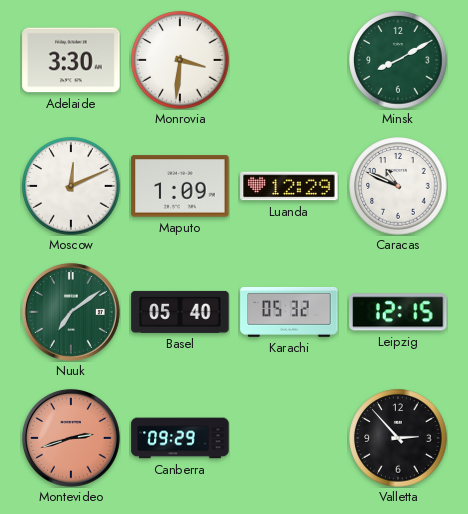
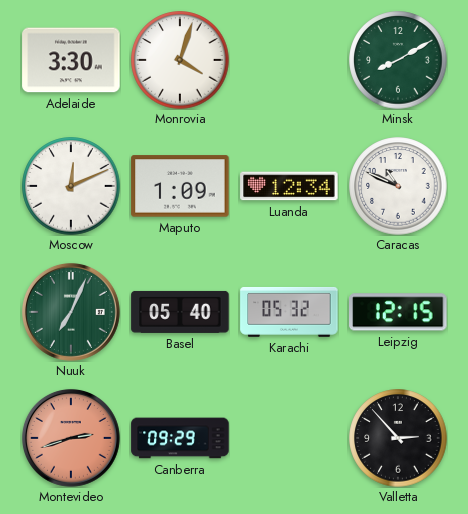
Monrovia: 3:31 -> 4:03
Luanda: 12:29 -> 12:34
Nuuk: 7:09 -> 7:04
